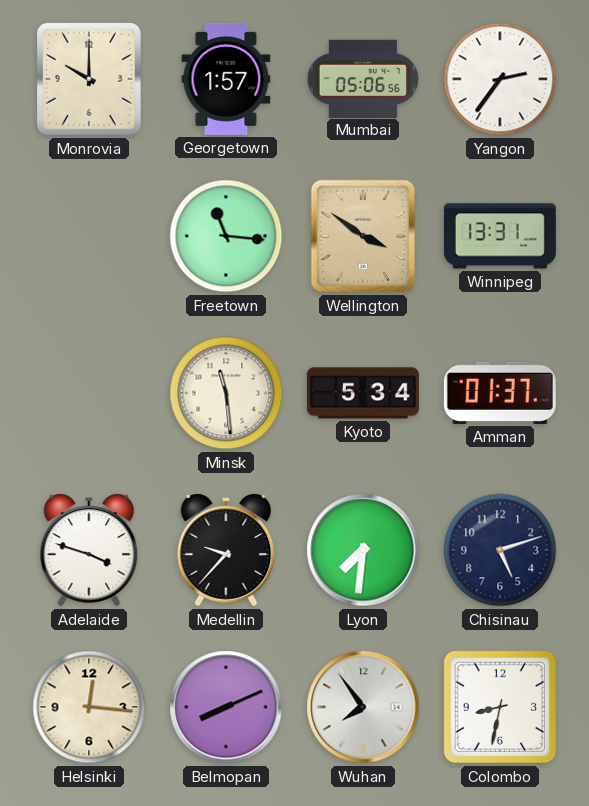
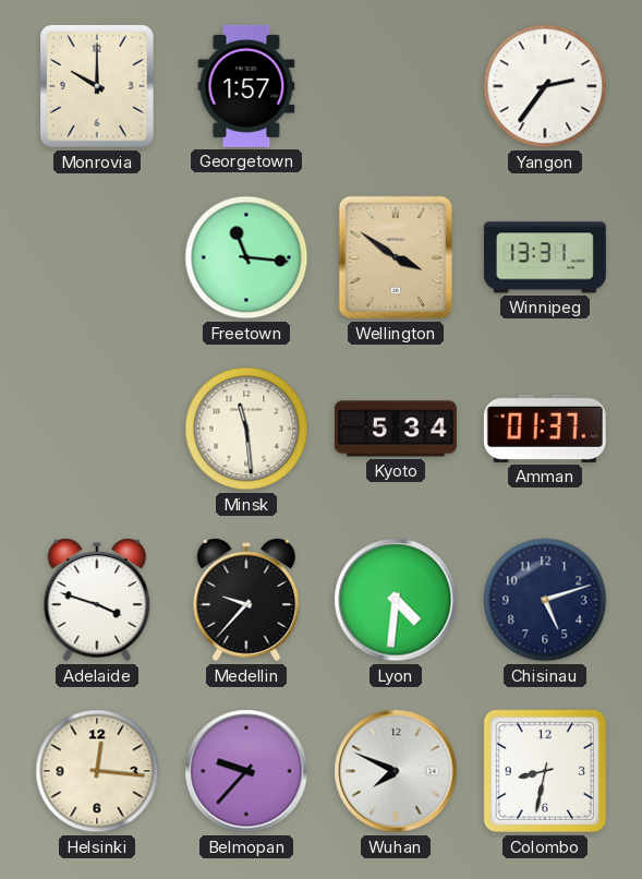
Mumbai: 05:06 -> none
Lyon: 7:31 -> 4:31
Belmopan: 8:11 -> 9:37
Wuhan: 7:54 -> 7:49
